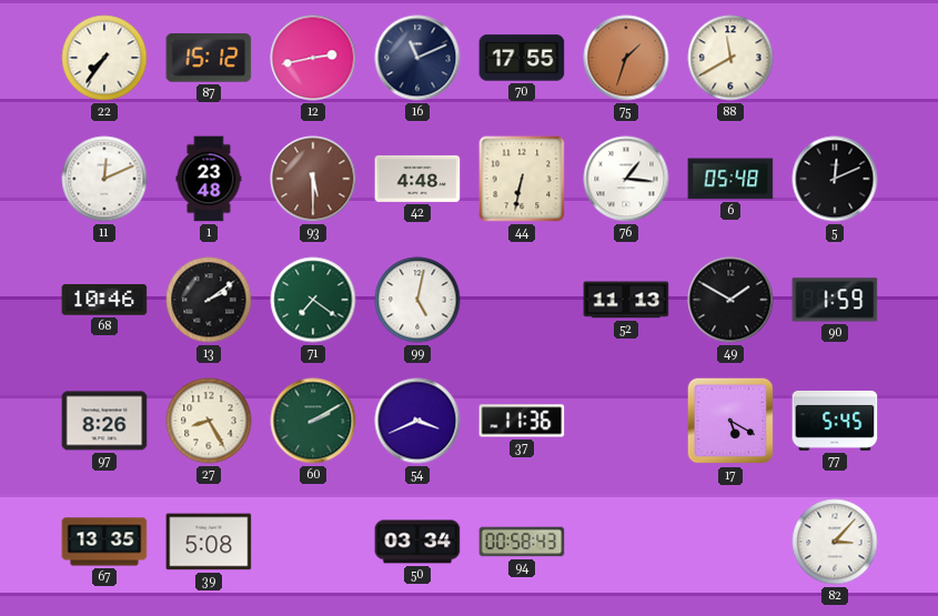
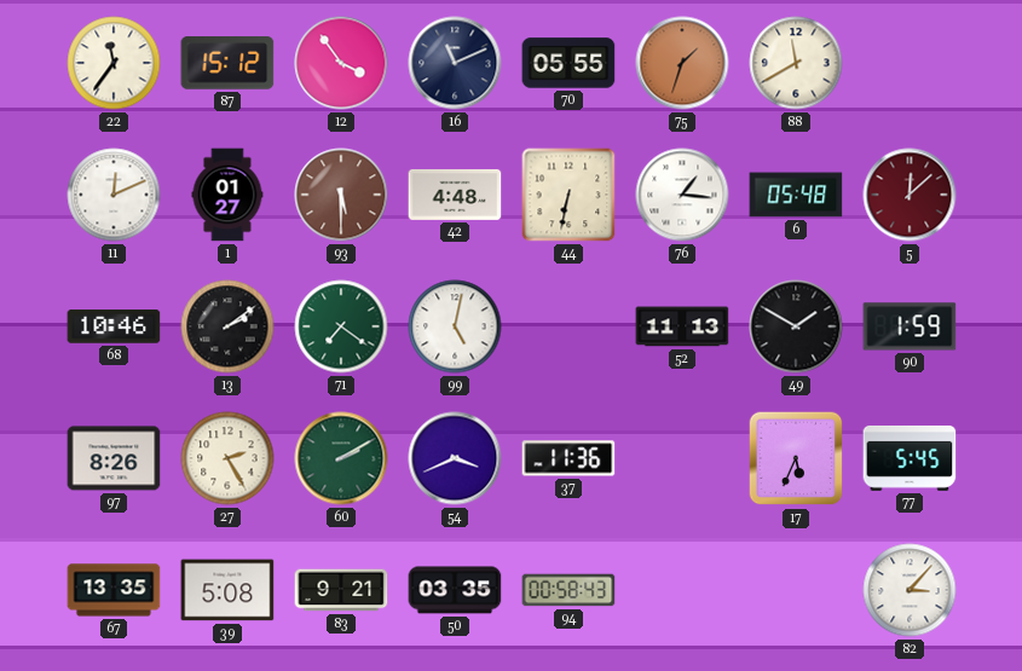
22: 7:36 -> 11:36
12: 2:43 -> 3:54
70: 17:55 -> 05:55
1: 23:48 -> 01:27
5: 12:11 -> 12:08
5 dial: black -> burgundy
27: 8:25 -> 2:25
17: 5:20 -> 5:34
83: none -> 9:21
50: 03:34 -> 03:35
